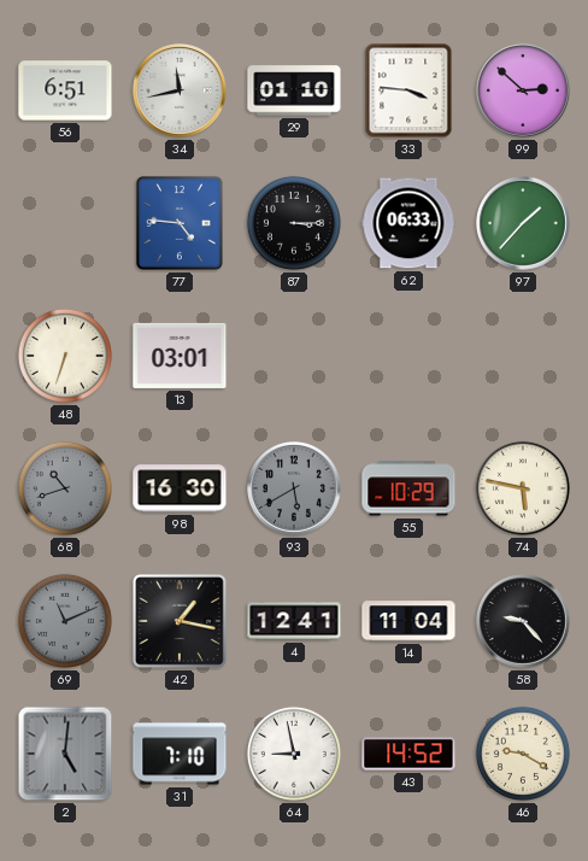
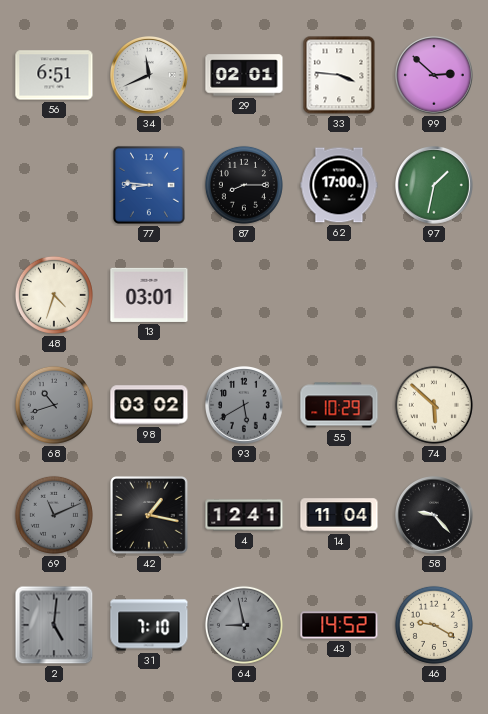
34: 11:43 -> 11:41
29: 01:10 -> 02:01
77: 4:46 -> 8:46
87: 3:15 -> 8:15
62: 06:33 -> 17:00
97: 1:37 -> 1:32
48: 6:33 -> 4:33
98: 16:30 -> 03:02
74: 5:47 -> 5:52
64 dial: white -> grey
